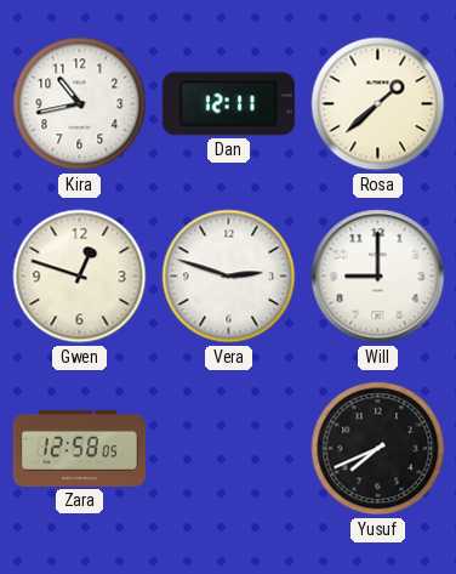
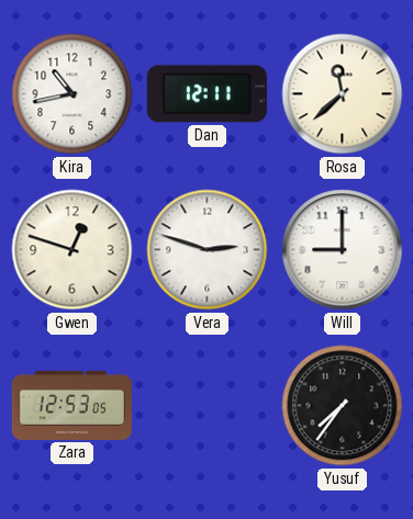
Rosa: 1:38 -> 11:38
Zara: 12:58 -> 12:53
Yusuf: 7:41 -> 7:36
